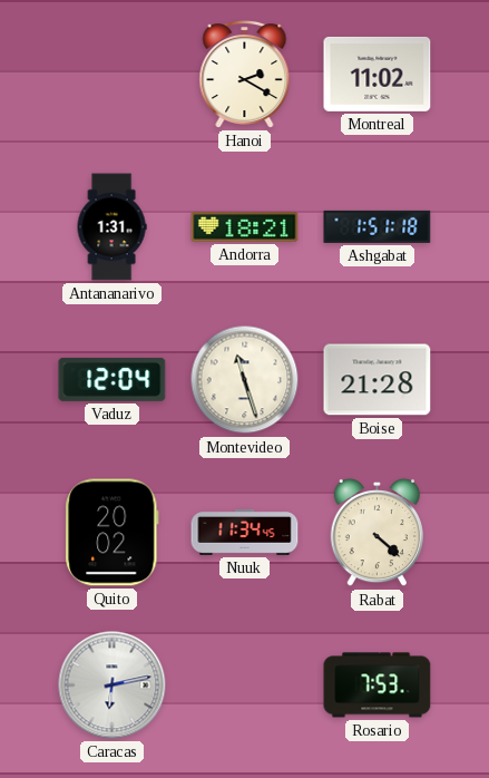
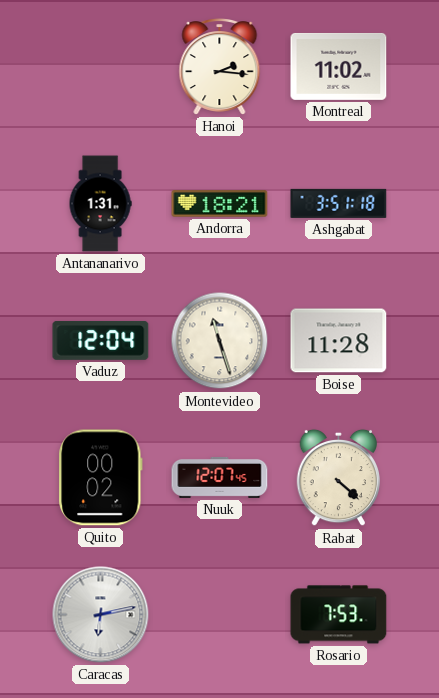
Hanoi: 2:20 -> 2:16
Ashgabat: 1:51 -> 3:51
Boise: 21:28 -> 11:28
Quito: 20:02 -> 00:02
Nuuk: 11:34 -> 12:07
